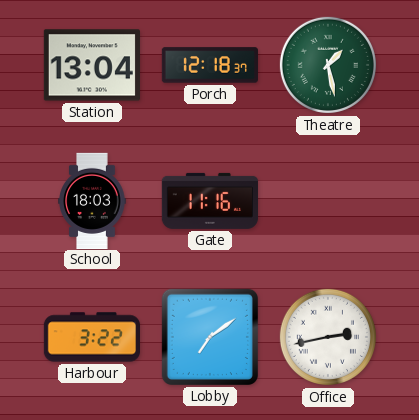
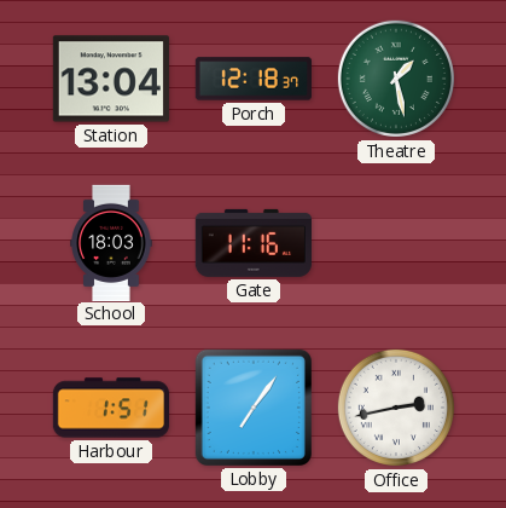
Harbour: 3:22 -> 1:51
Lobby: 7:09 -> 7:06
